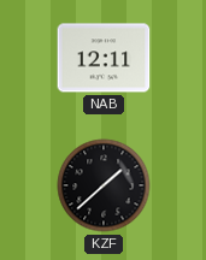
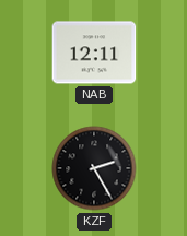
KZF: 1:38 -> 2:25
